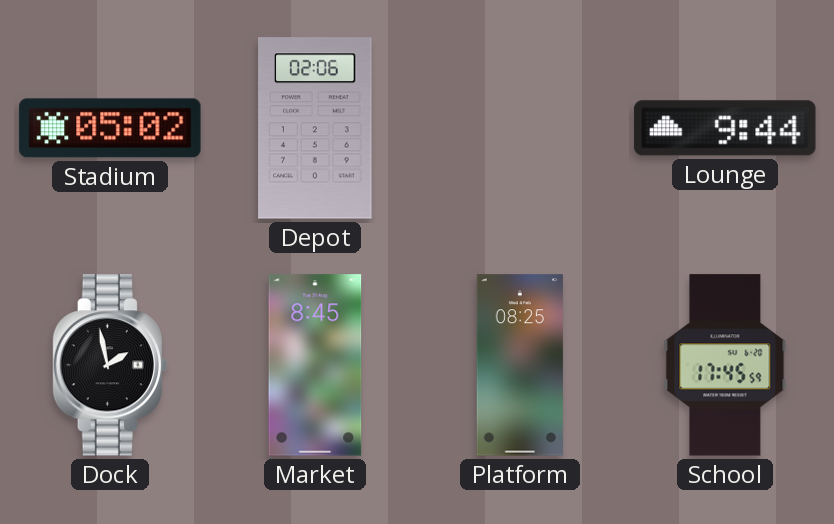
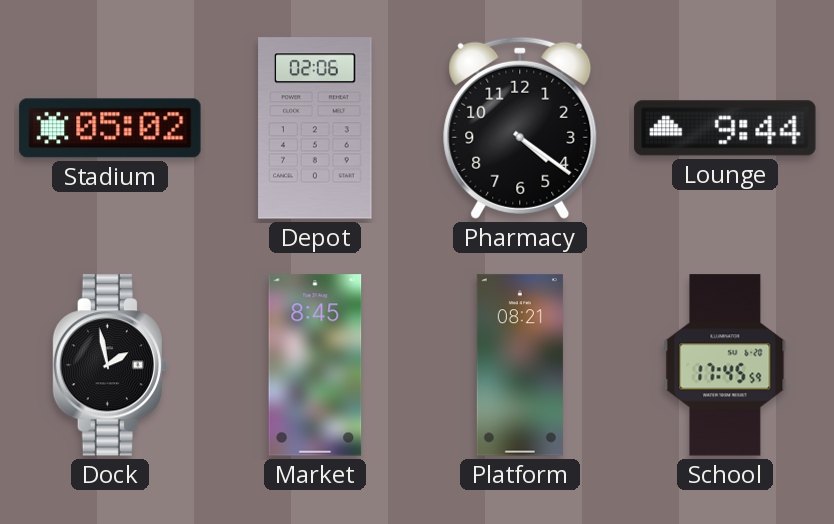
Pharmacy: none -> 4:21
Platform: 08:25 -> 08:21
